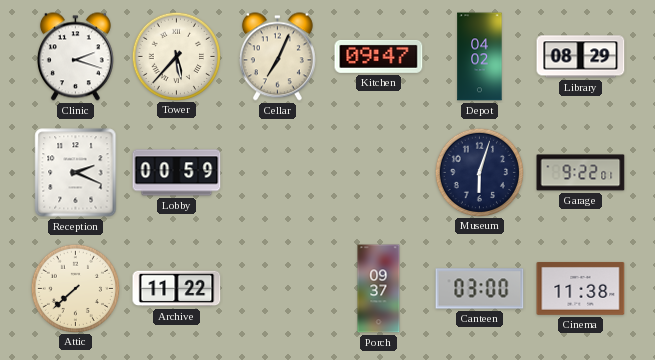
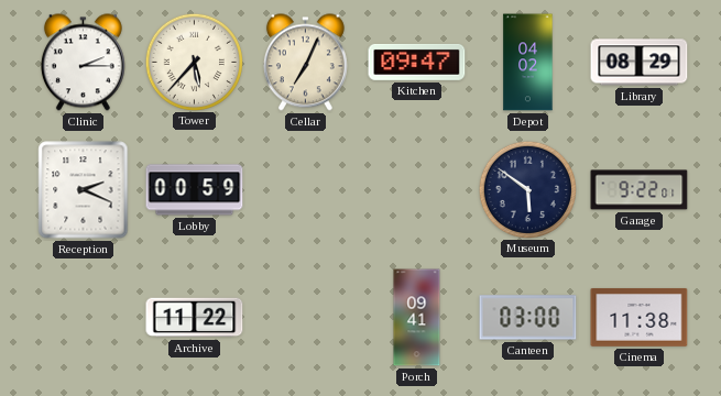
Clinic: 2:18 -> 2:15
Museum: 6:03 -> 5:51
Attic: 7:38 -> none
Porch: 09:37 -> 09:41
